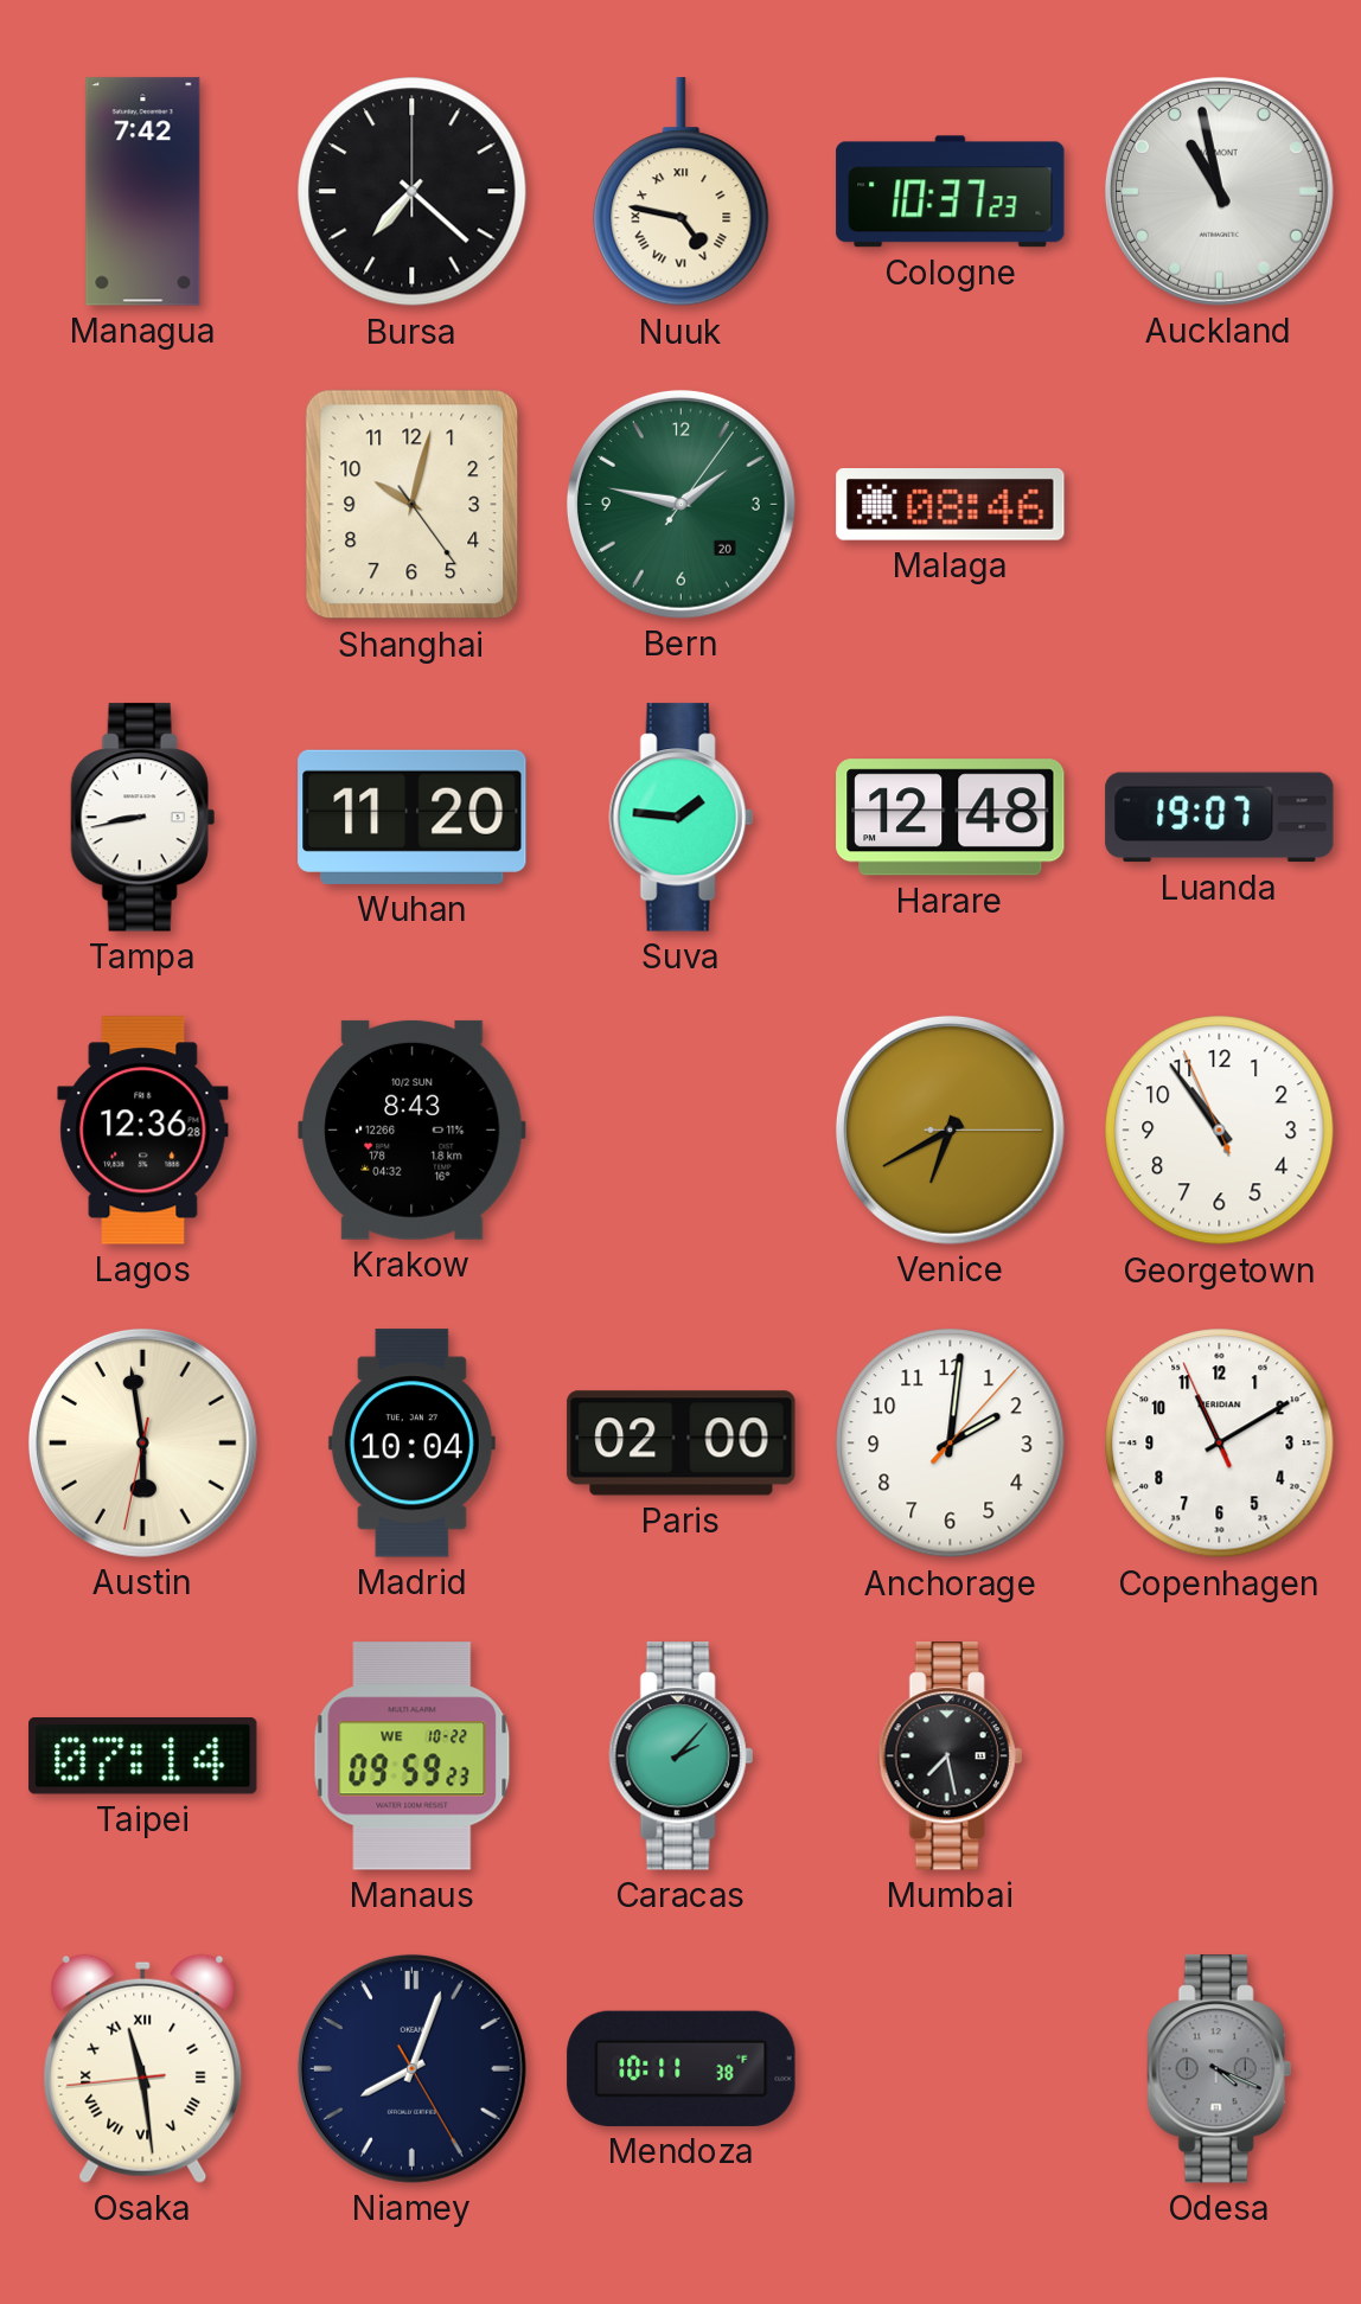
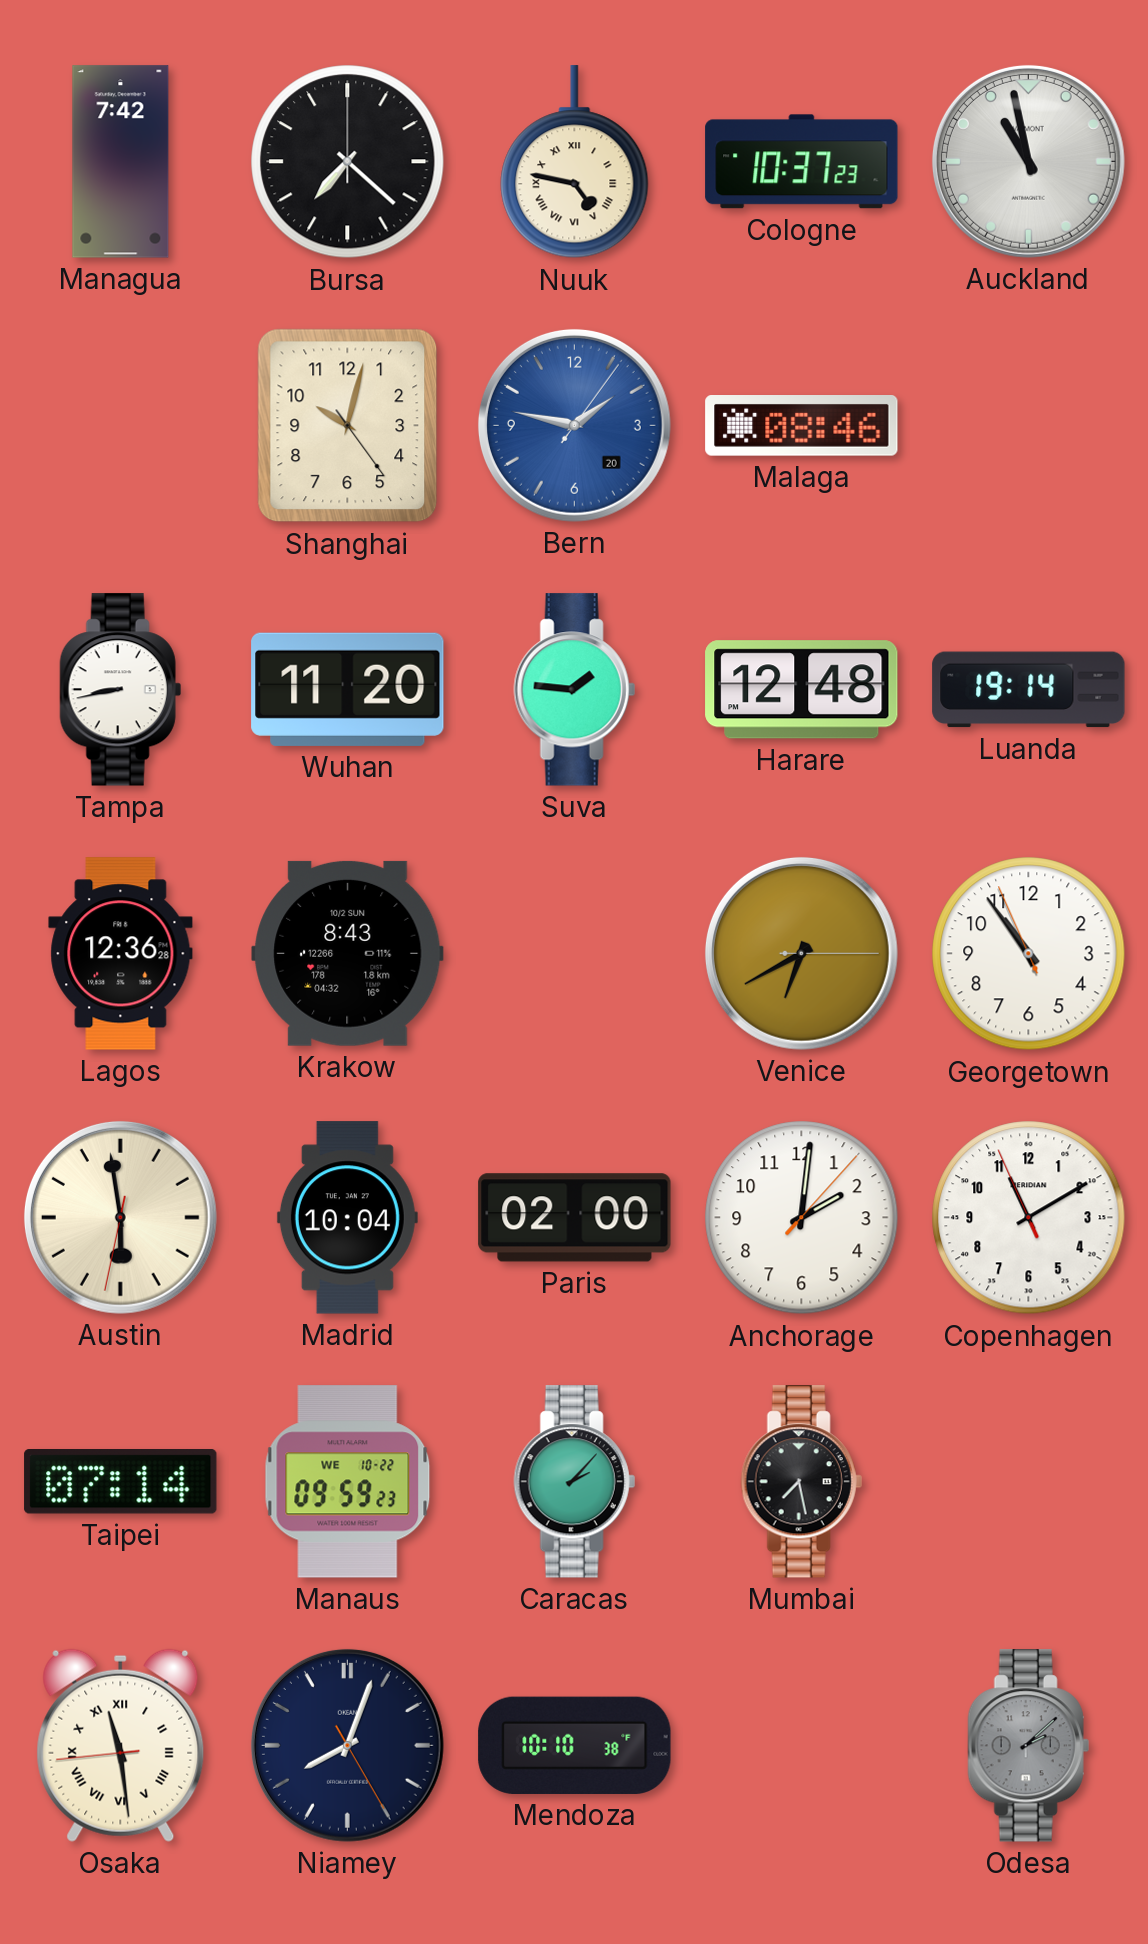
Bern dial: green -> blue
Luanda: 19:07 -> 19:14
Mendoza: 10:11 -> 10:10
Odesa: 4:19 -> 2:08
